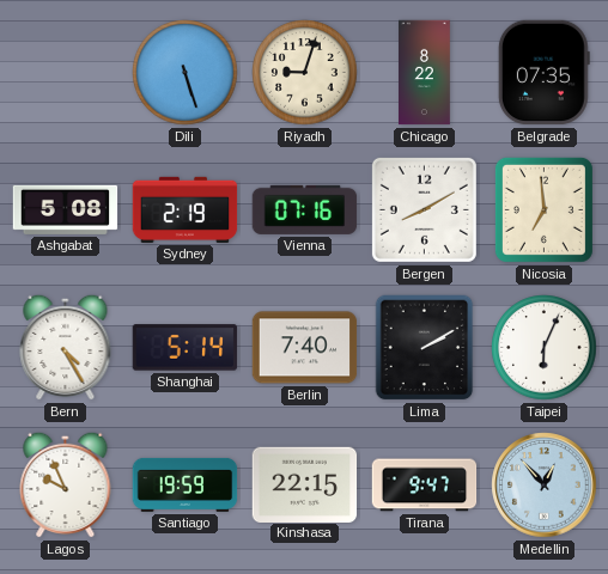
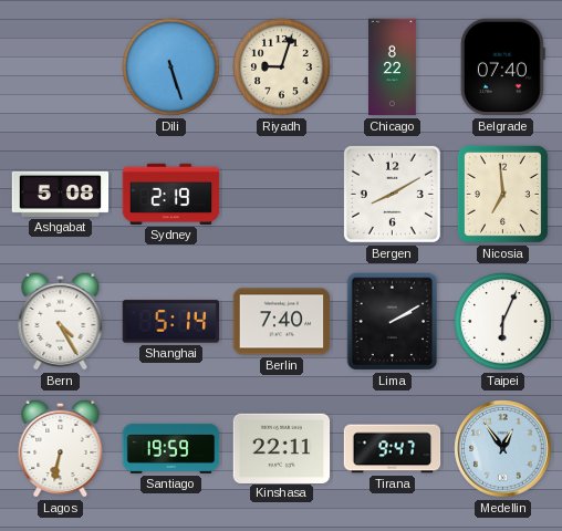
Belgrade: 07:35 -> 07:40
Vienna: 07:16 -> none
Lagos: 9:56 -> 6:32
Kinshasa: 22:15 -> 22:11
Medellin: 12:53 -> 12:54
